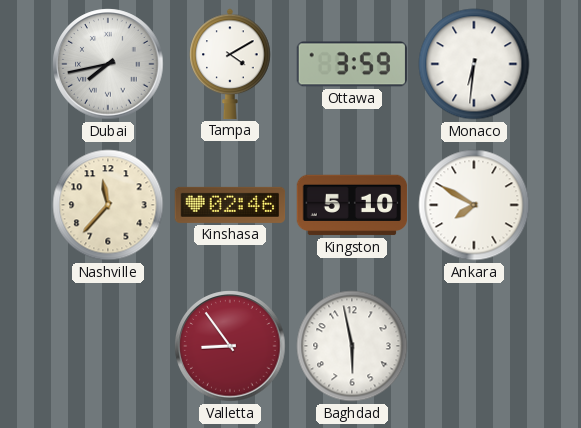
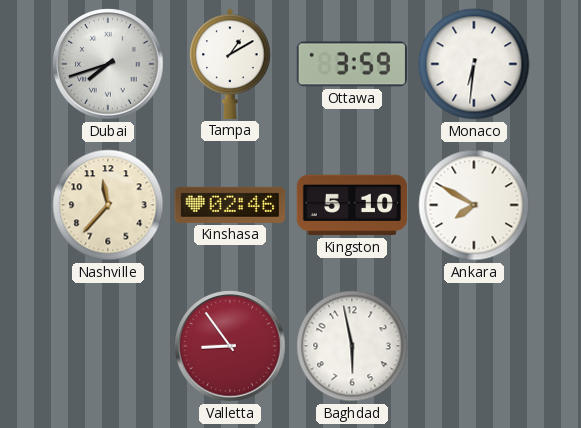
Dubai: 7:43 -> 7:42
Tampa: 4:10 -> 1:10
